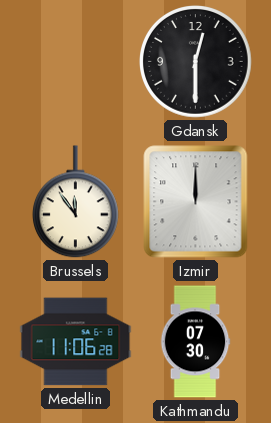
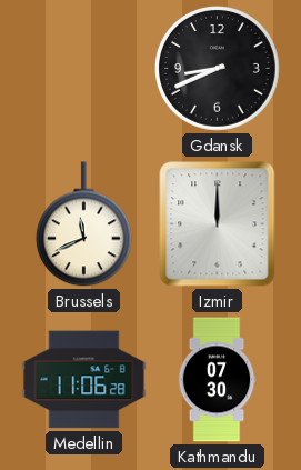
Gdansk: 12:30 -> 8:41
Brussels: 11:54 -> 11:41
